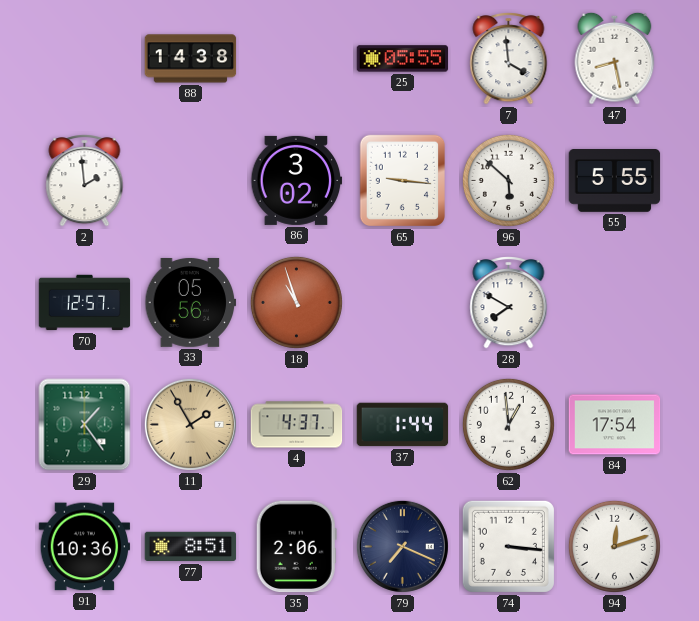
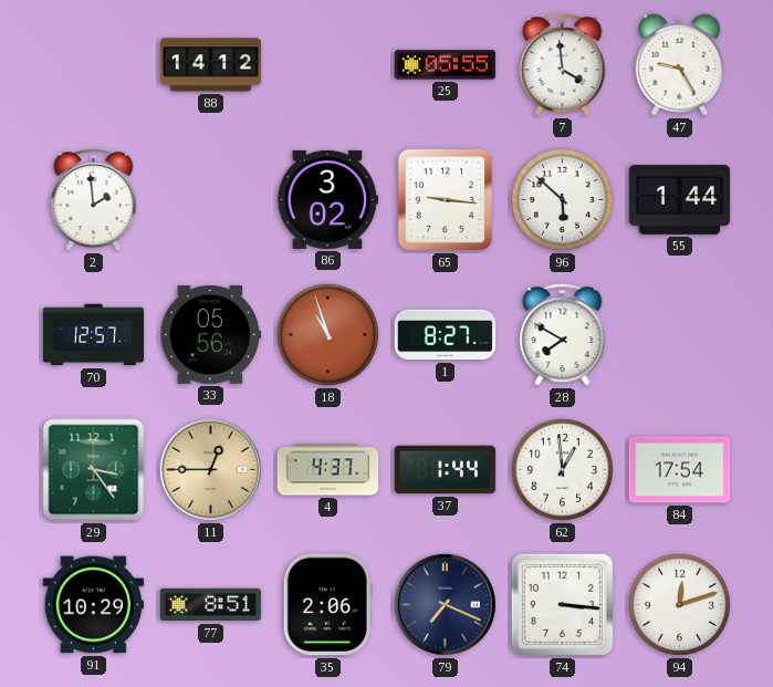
88: 14:38 -> 14:12
47: 8:28 -> 9:25
55: 5:55 -> 1:44
1: none -> 8:27
29: 1:24 -> 3:24
11: 1:55 -> 12:45
91: 10:36 -> 10:29
